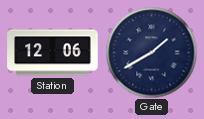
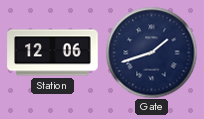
Gate: 1:40 -> 1:42
